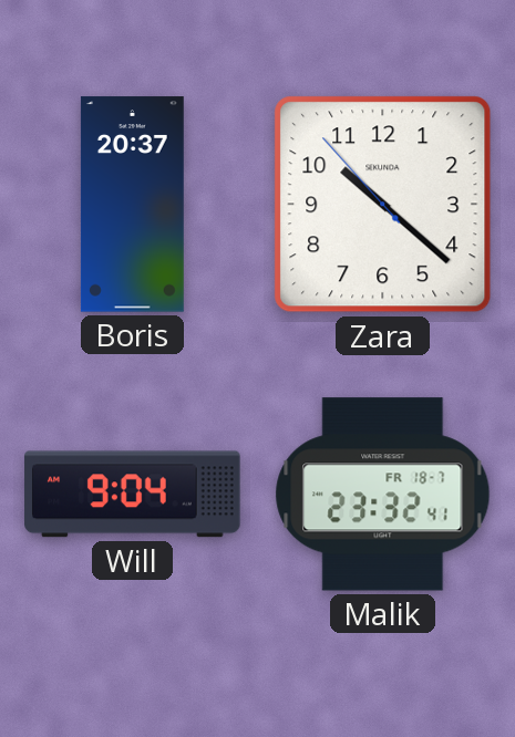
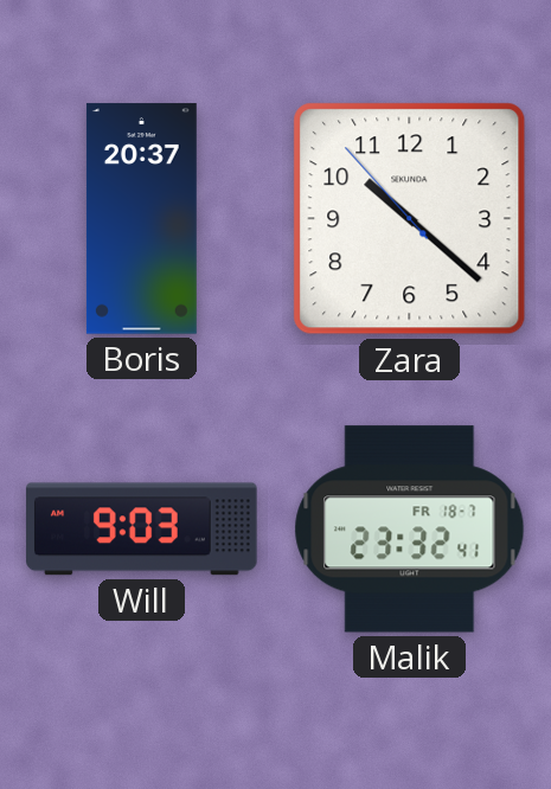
Will: 9:04 -> 9:03
